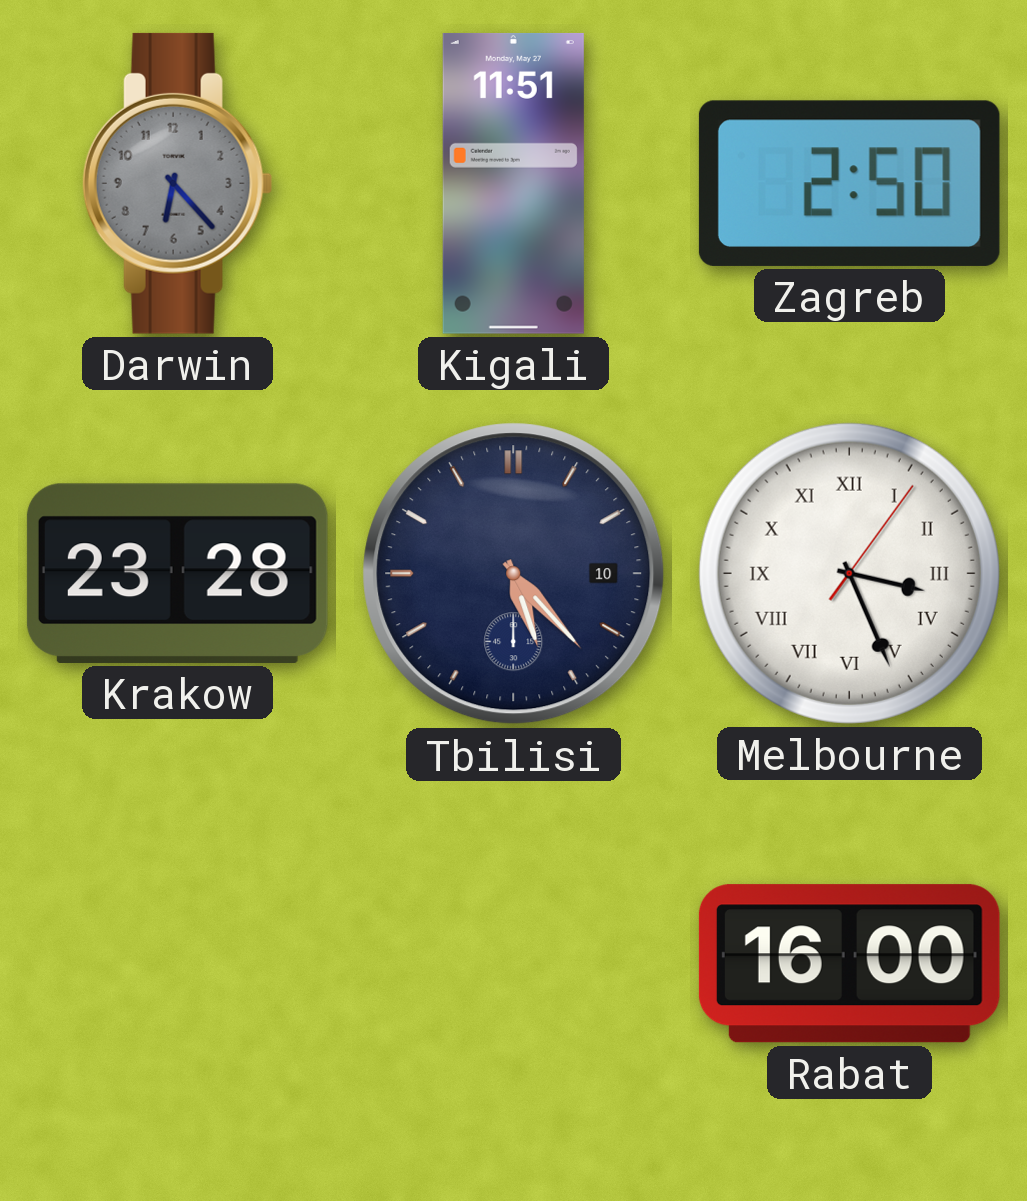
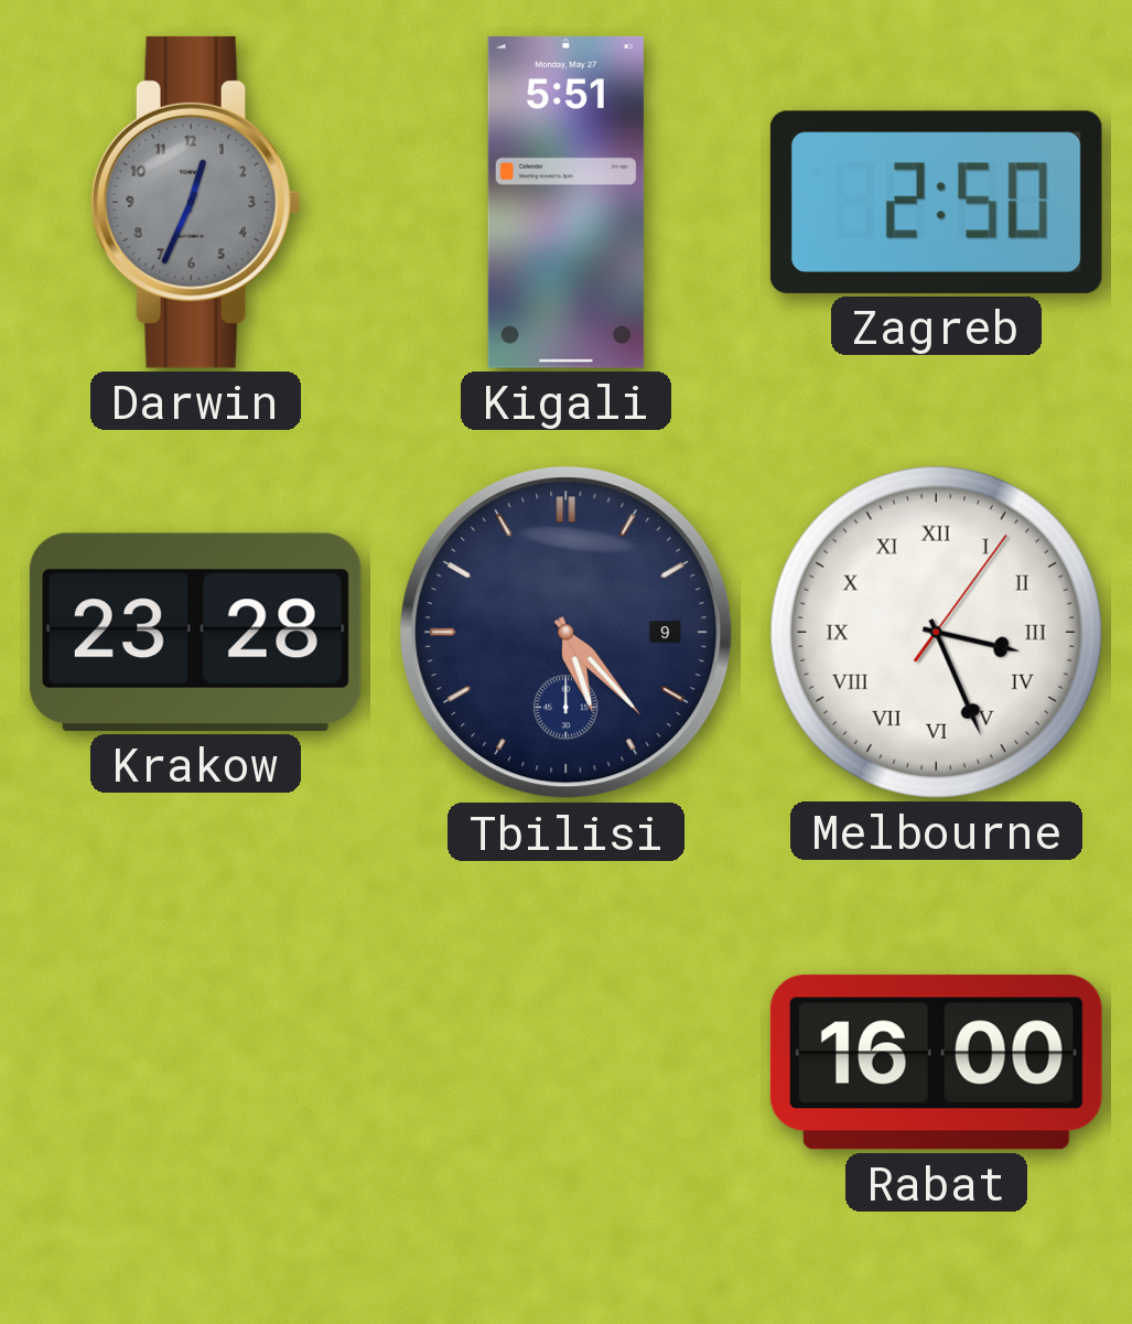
Darwin: 6:23 -> 12:34
Kigali: 11:51 -> 5:51
Tbilisi date: 10 -> 9
